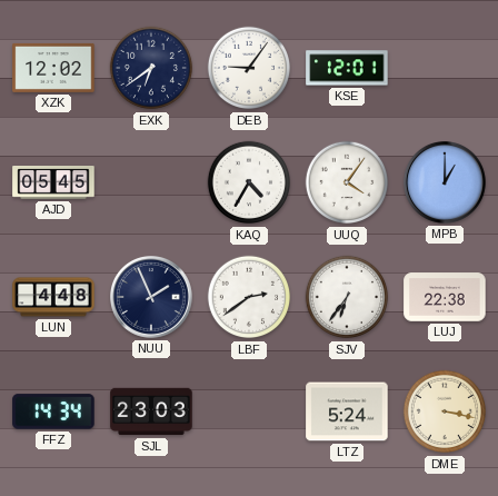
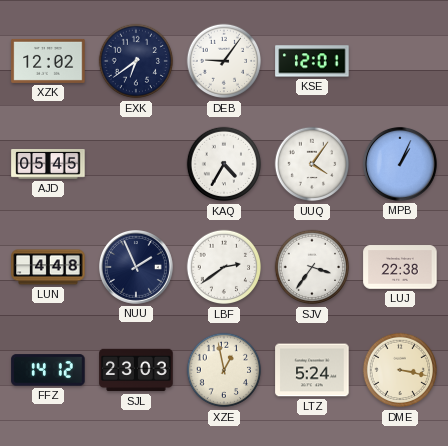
MPB: 1:00 -> 1:04
SJV: 6:36 -> 3:36
FFZ: 14:34 -> 14:12
XZE: none -> 12:58
